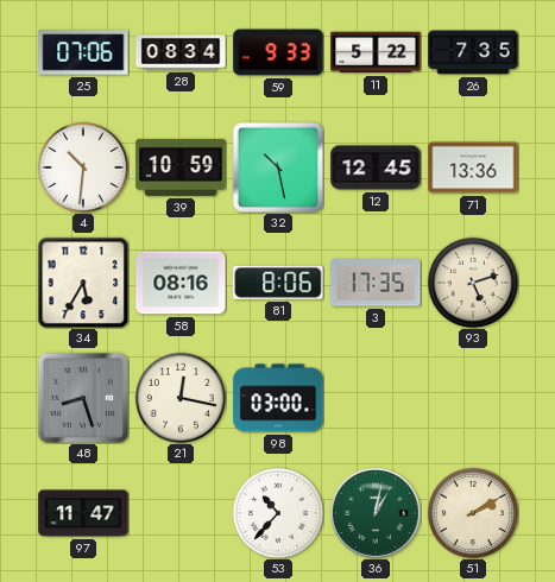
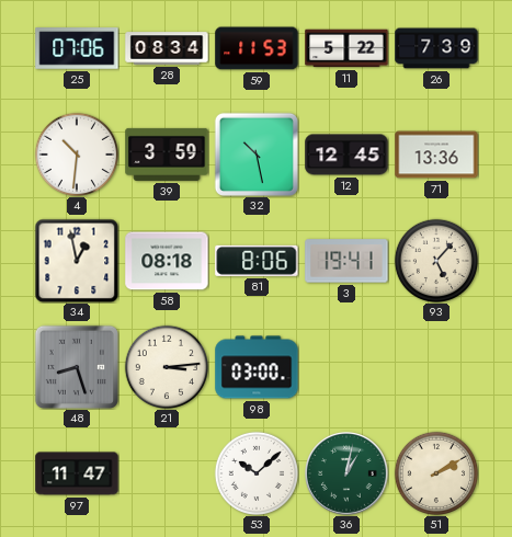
59: 9:33 -> 11:53
26: 7:35 -> 7:39
39: 10:59 -> 3:59
34: 5:35 -> 12:58
58: 08:16 -> 08:18
3: 17:35 -> 19:41
93: 5:12 -> 5:07
21: 12:17 -> 3:14
53: 10:37 -> 10:08
